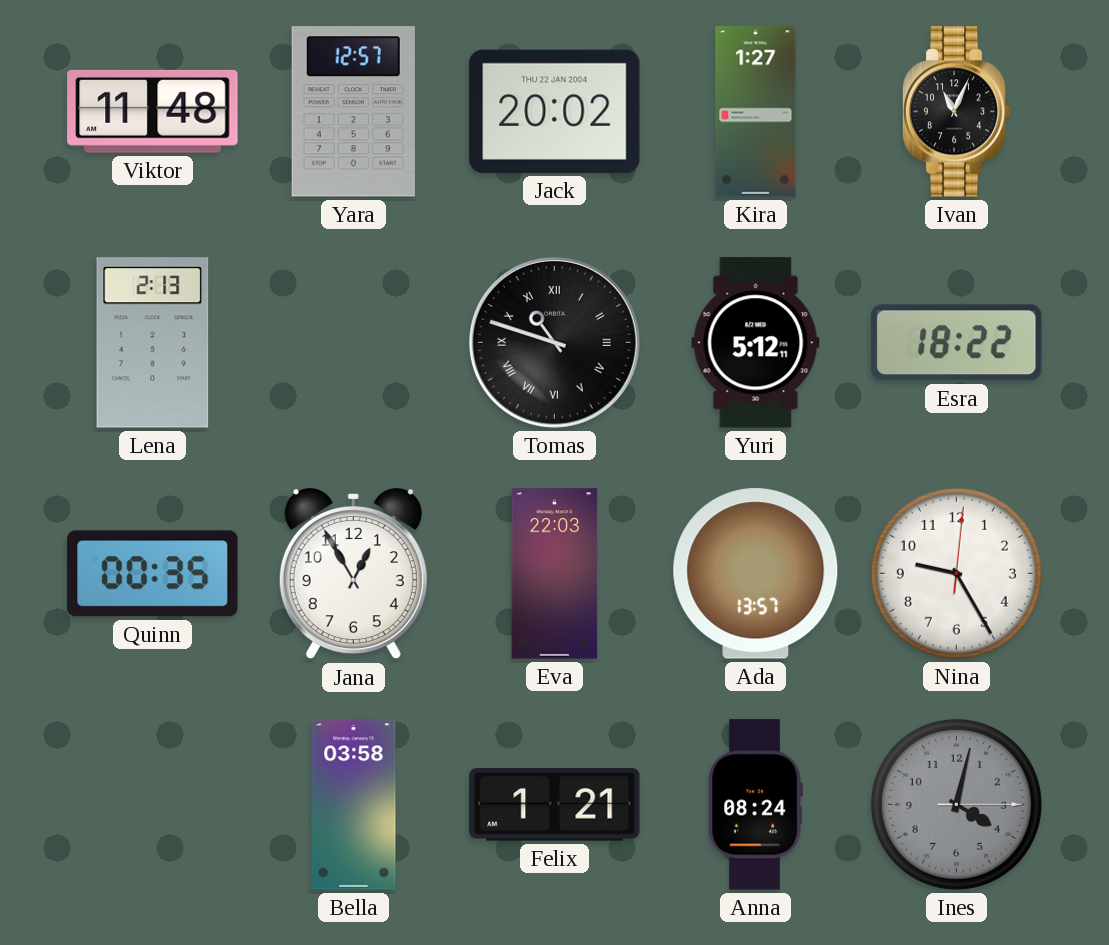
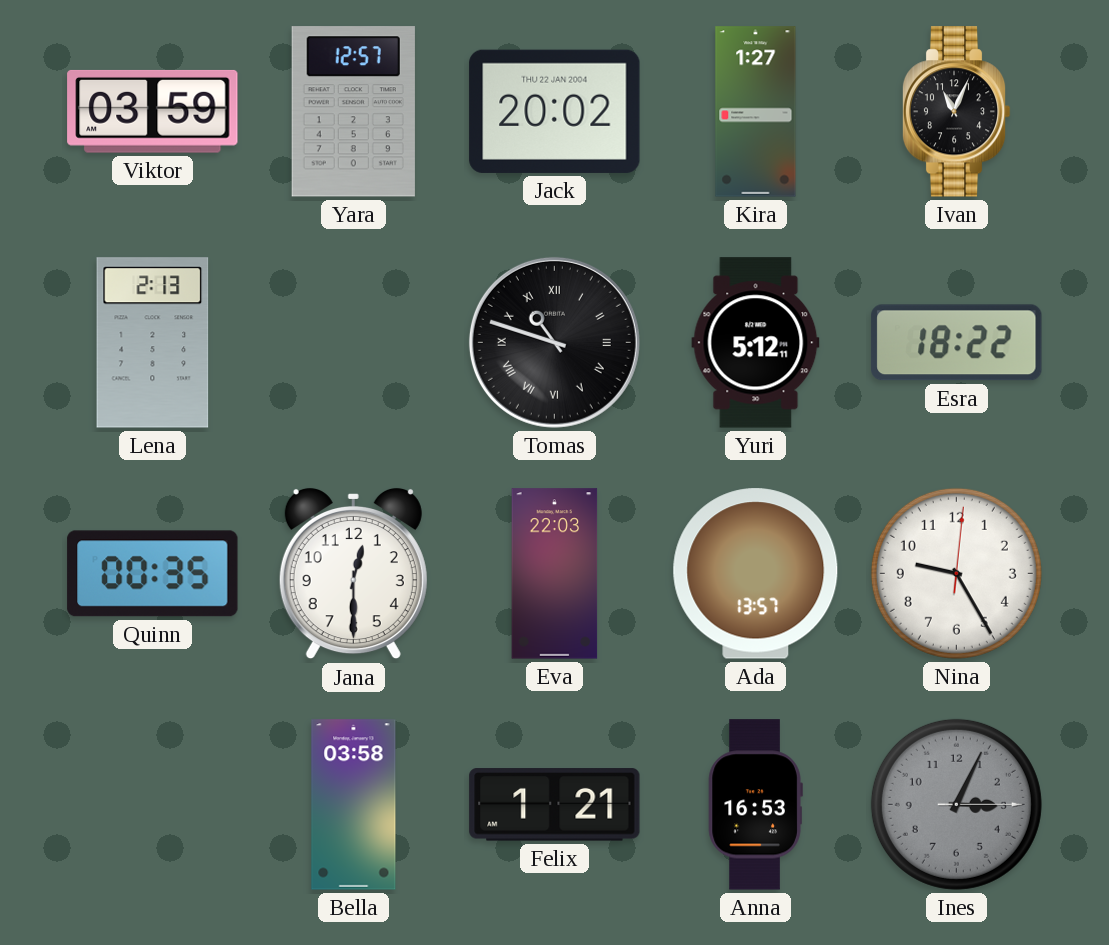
Viktor: 11:48 -> 03:59
Jana: 12:55 -> 12:30
Anna: 08:24 -> 16:53
Ines: 4:02 -> 3:04
